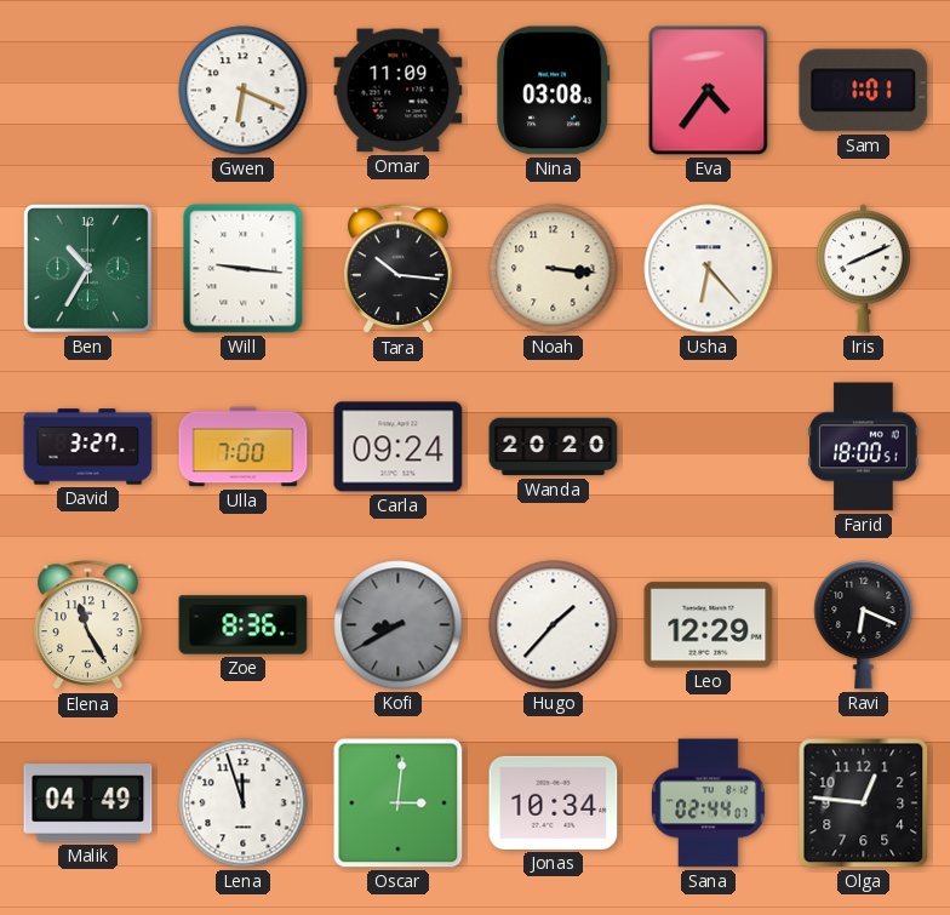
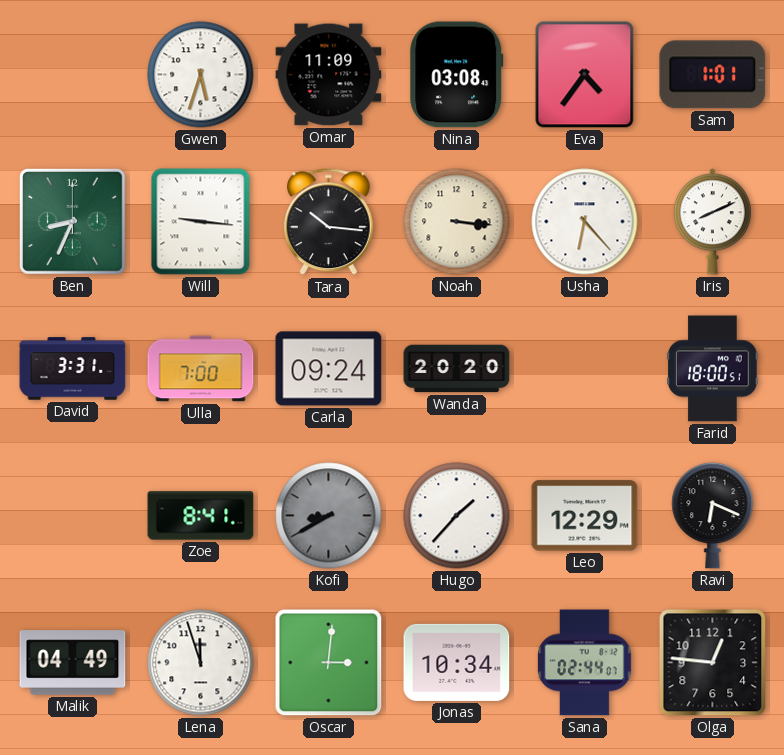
Gwen: 6:19 -> 5:33
Ben: 10:35 -> 8:34
David: 3:27 -> 3:31
Elena: 11:25 -> none
Zoe: 8:36 -> 8:41
